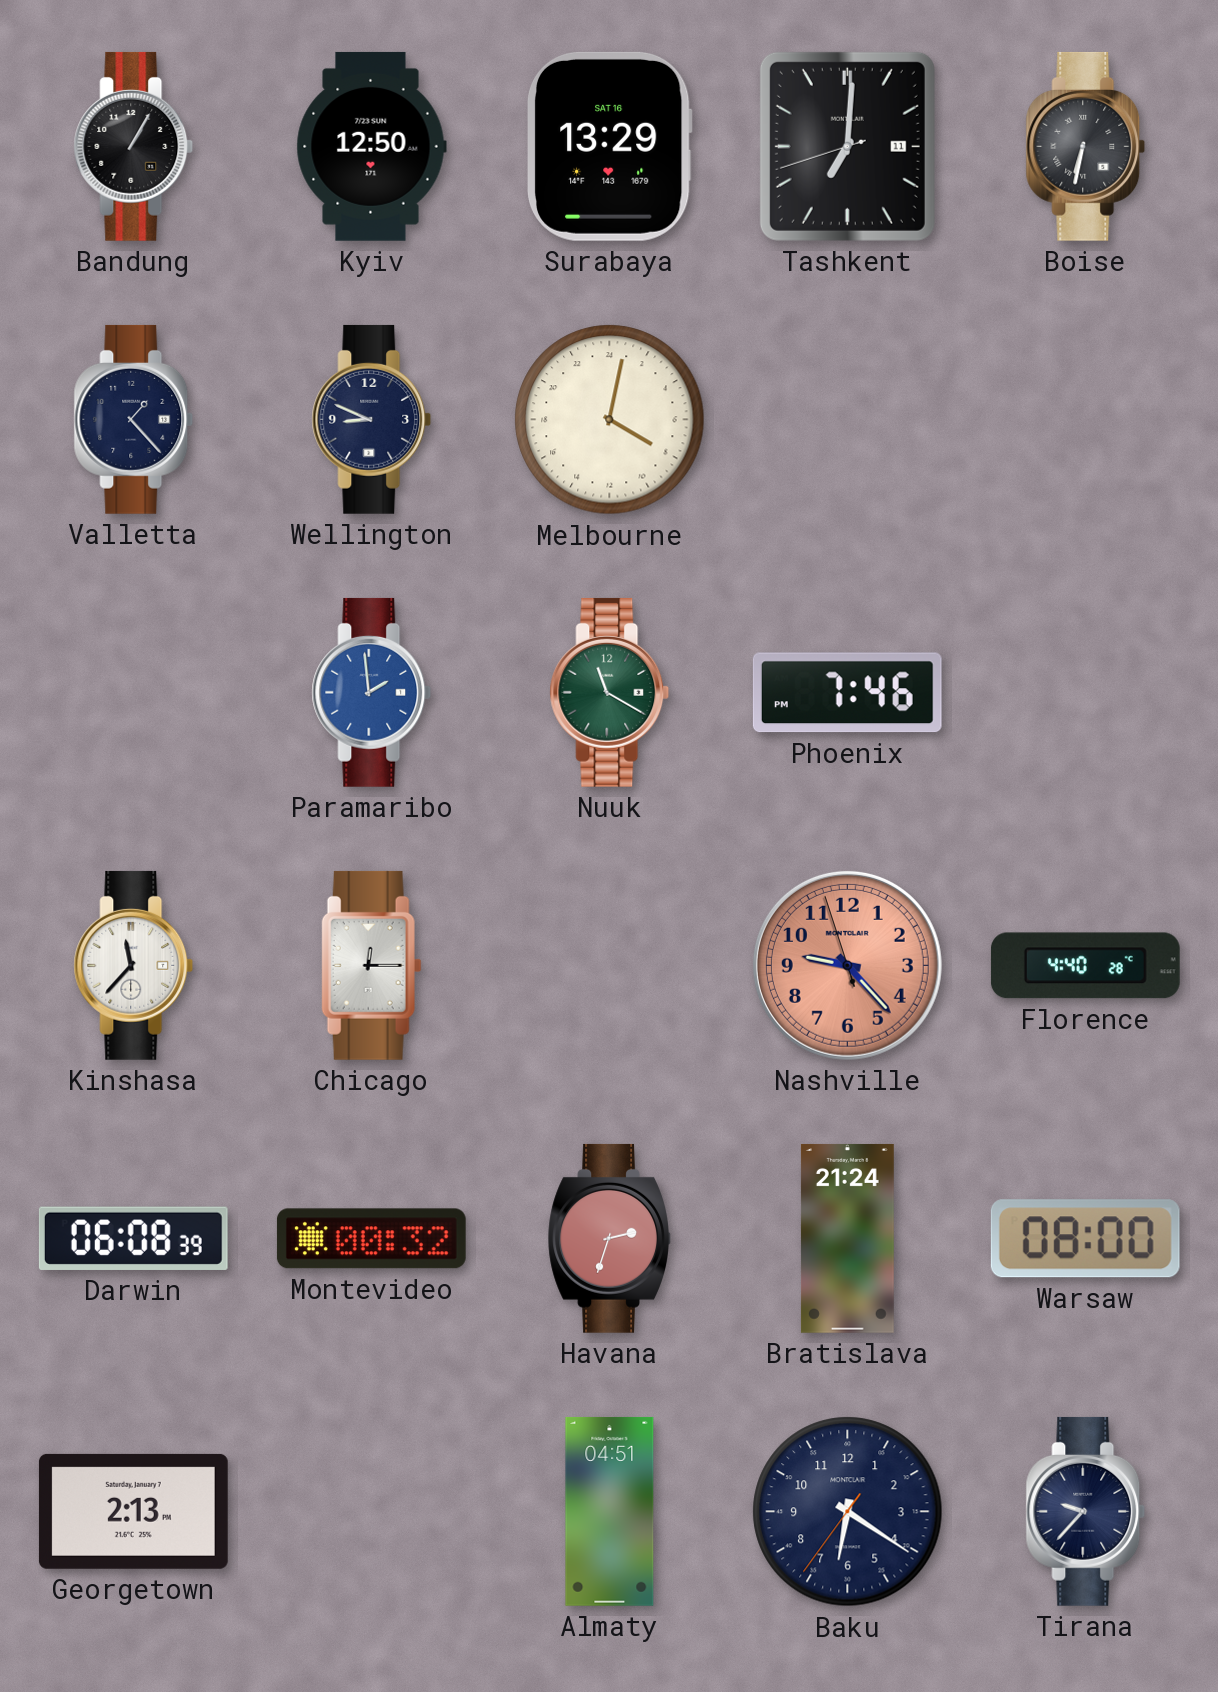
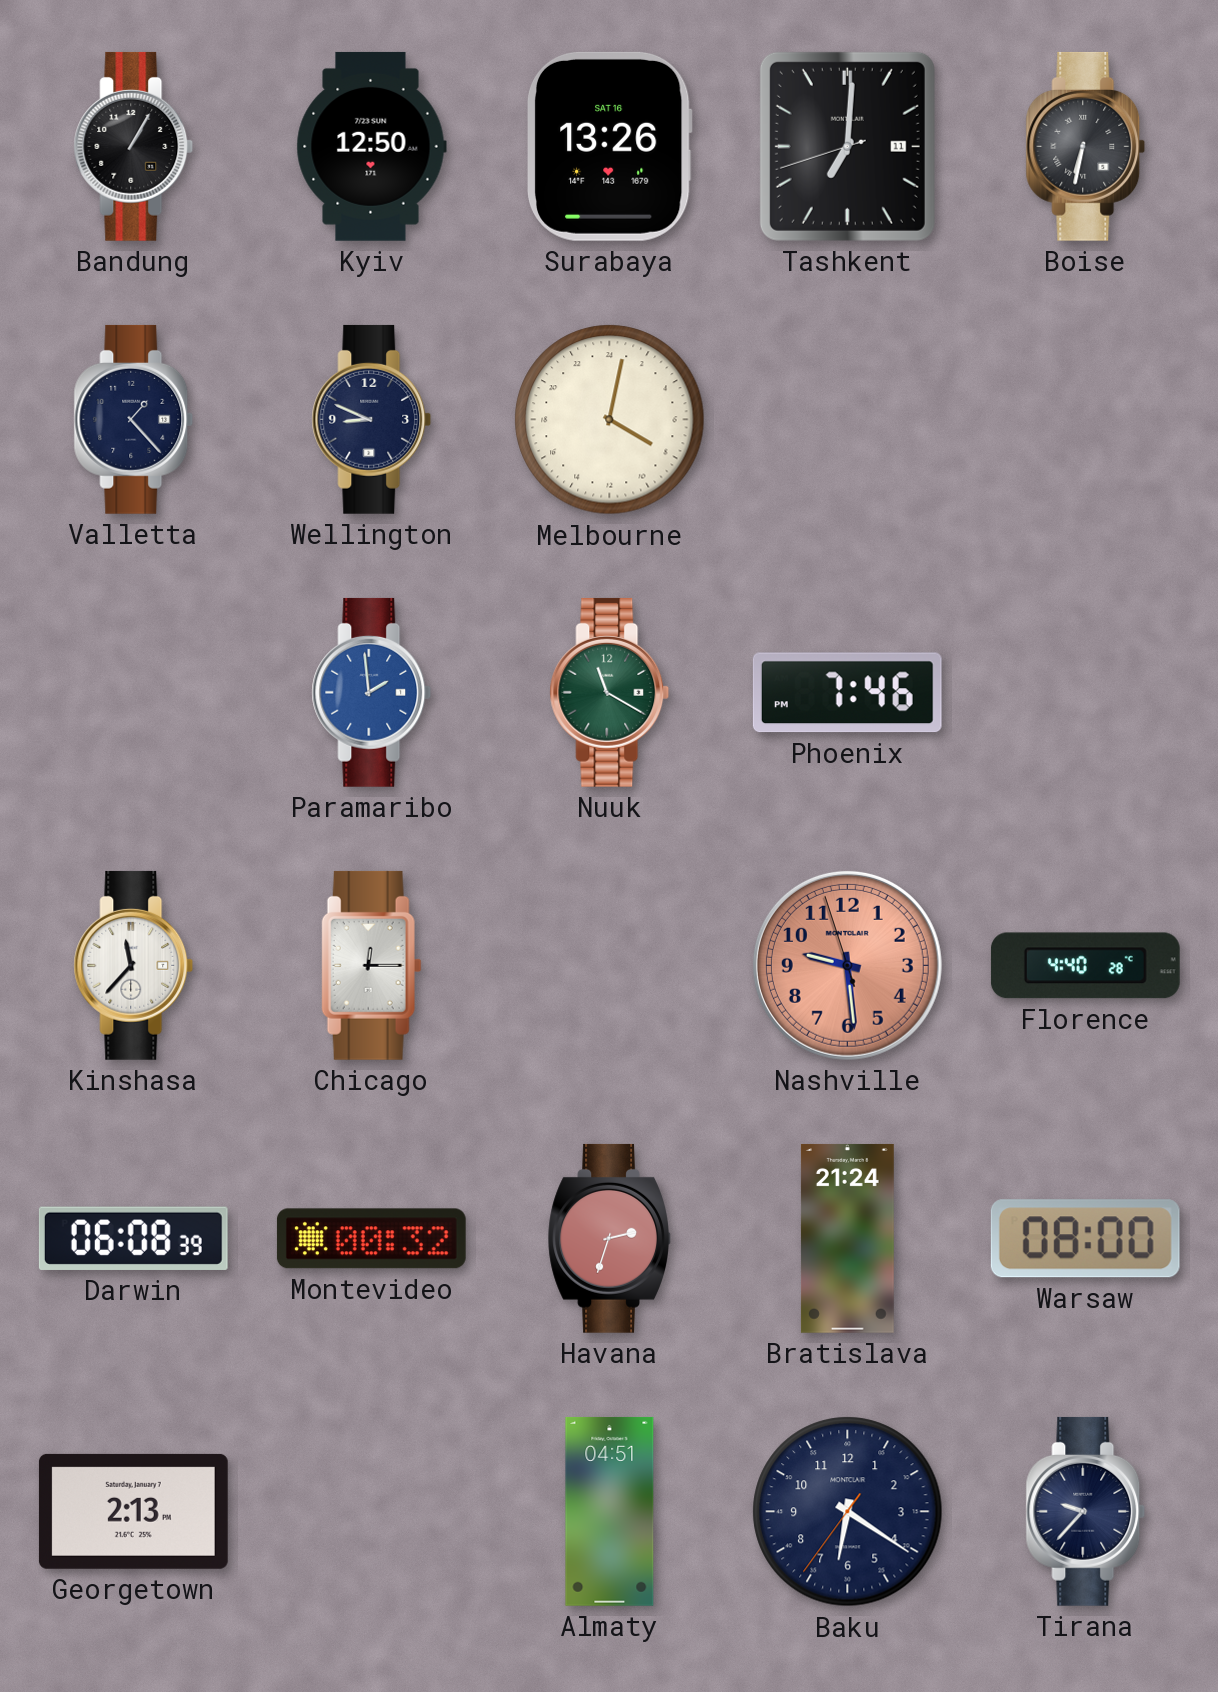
Surabaya: 13:29 -> 13:26
Nashville: 9:22 -> 9:28
